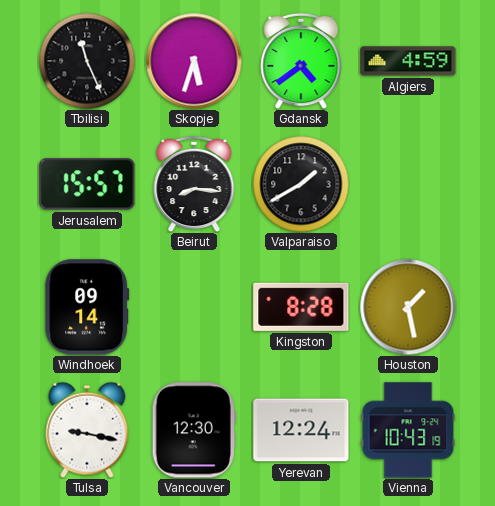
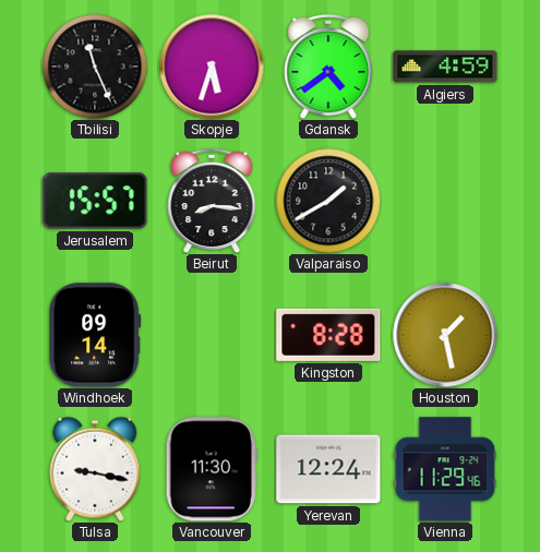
Vancouver: 12:30 -> 11:30
Vienna: 10:43 -> 11:29
